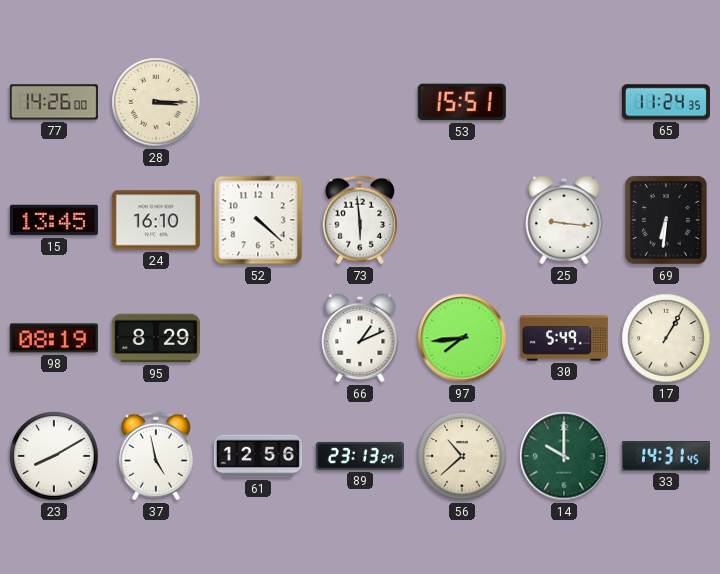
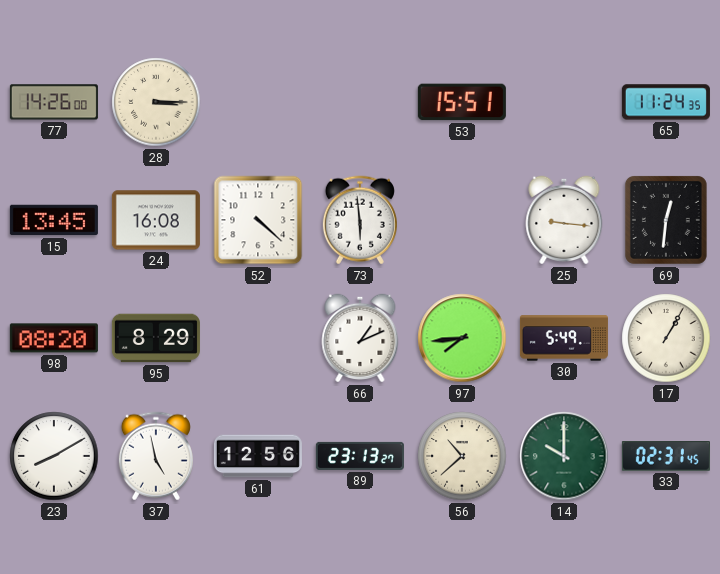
24: 16:10 -> 16:08
69: 6:31 -> 12:31
98: 08:19 -> 08:20
33: 14:31 -> 02:31
